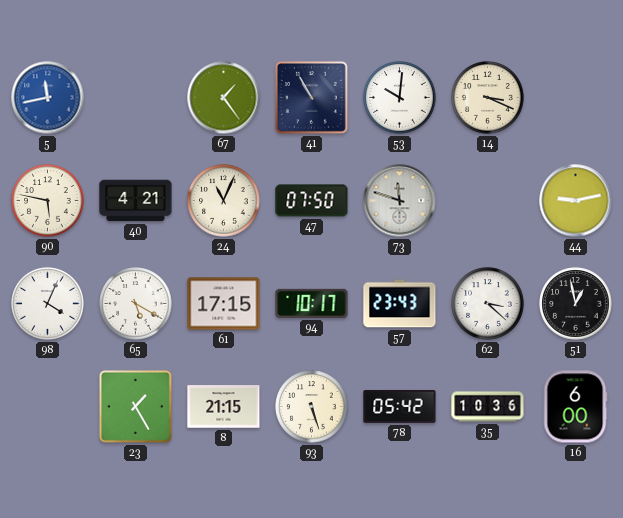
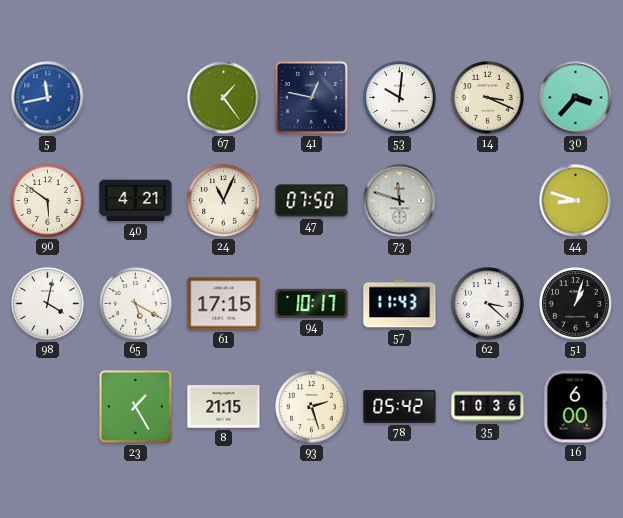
41: 10:55 -> 12:47
30: none -> 3:37
90: 5:47 -> 5:51
44: 9:13 -> 8:48
98: 4:04 -> 4:02
57: 23:43 -> 11:43
51: 12:58 -> 1:03
93: 5:27 -> 2:27
